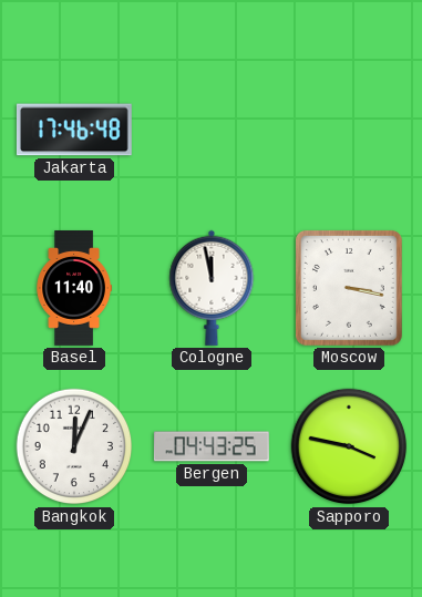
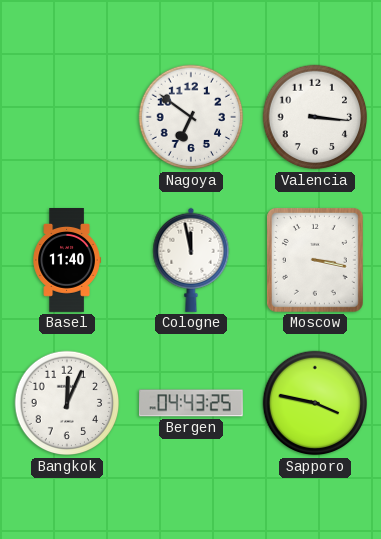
Jakarta: 17:46 -> none
Nagoya: none -> 6:51
Valencia: none -> 3:16
